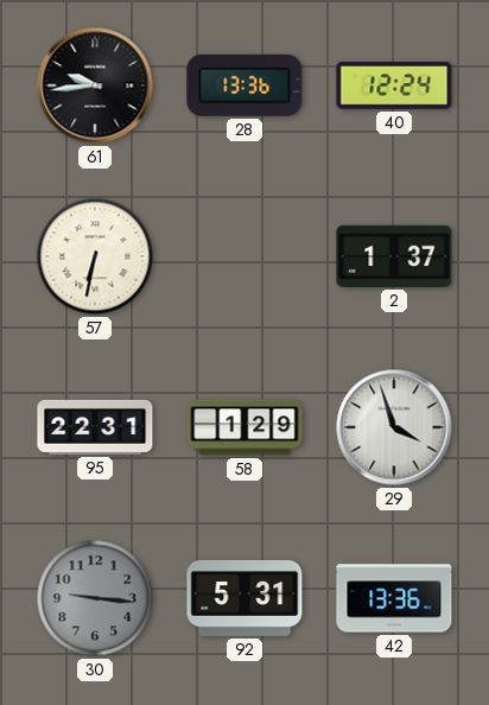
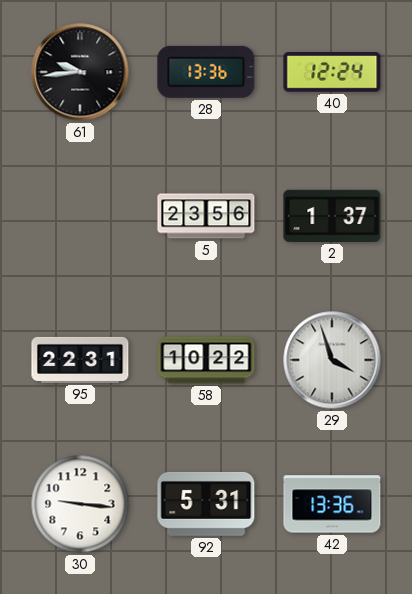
57: 6:32 -> none
5: none -> 23:56
58: 1:29 -> 10:22
30 dial: grey -> white
